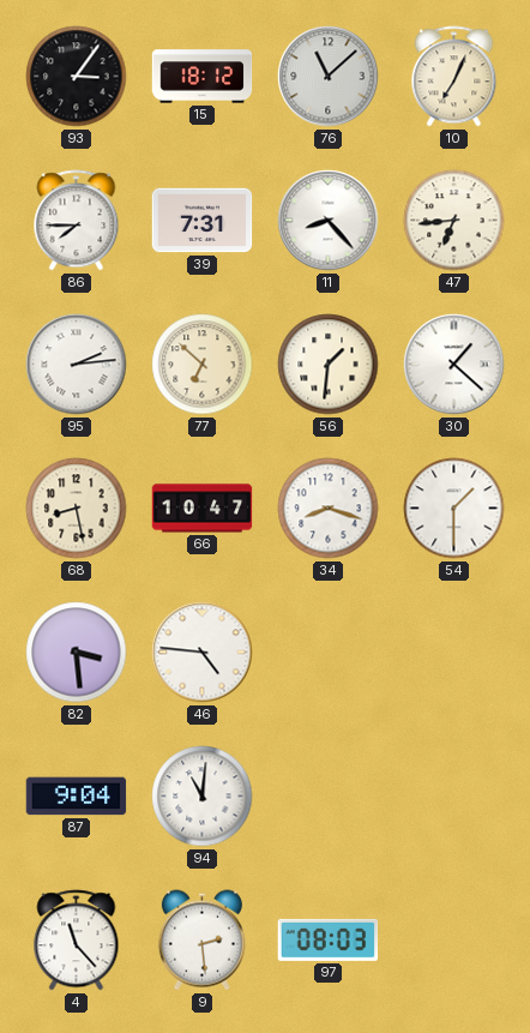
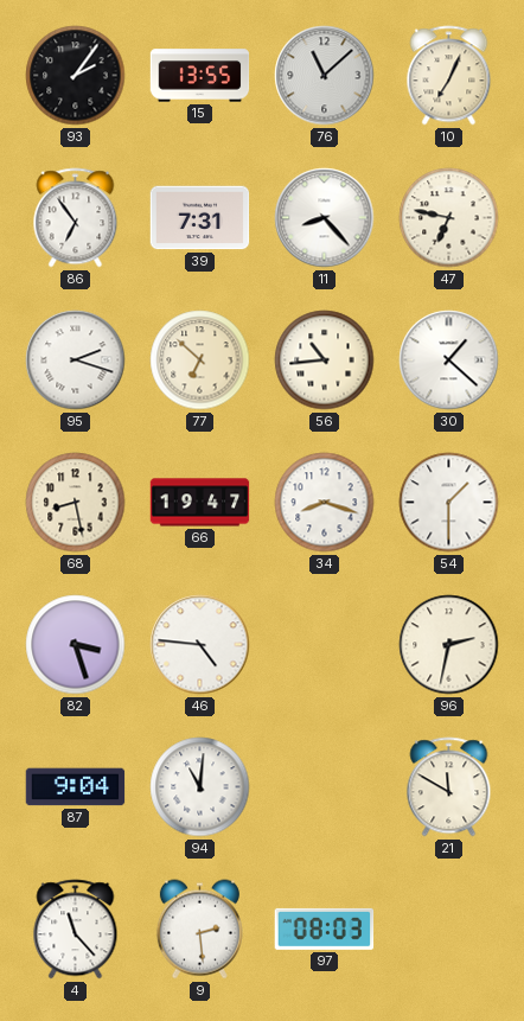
93: 3:06 -> 2:06
15: 18:12 -> 13:55
86: 7:45 -> 6:54
47: 6:44 -> 6:47
95: 2:14 -> 2:18
56: 1:31 -> 10:44
66: 10:47 -> 19:47
82: 3:29 -> 3:27
96: none -> 2:32
21: none -> 11:50
